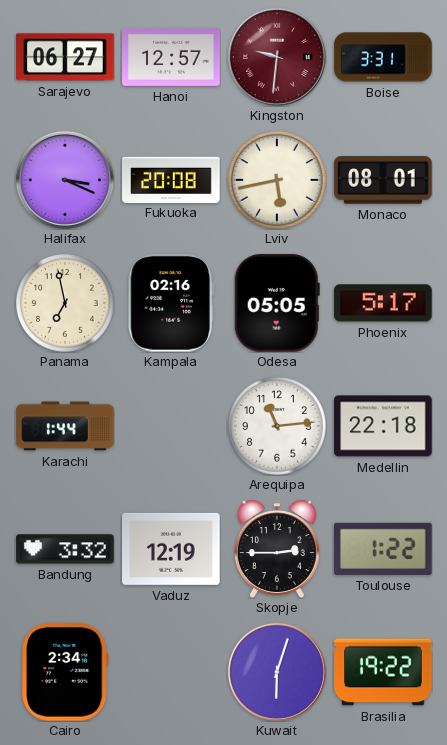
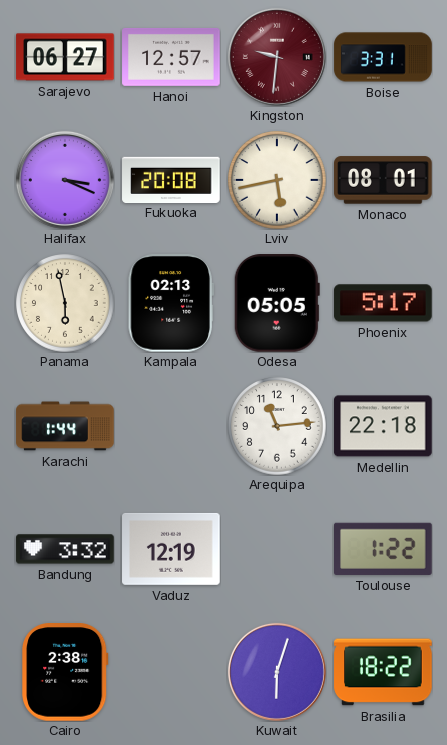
Panama: 6:58 -> 5:58
Kampala: 02:16 -> 02:13
Skopje: 2:45 -> none
Cairo: 2:34 -> 2:38
Brasilia: 19:22 -> 18:22
